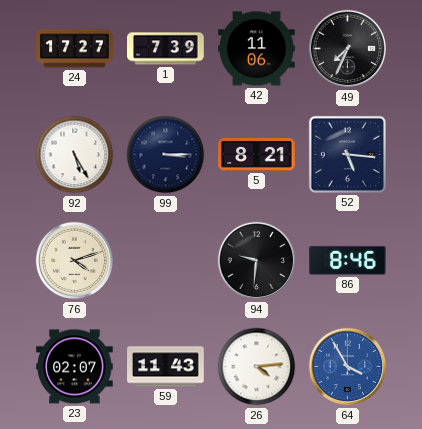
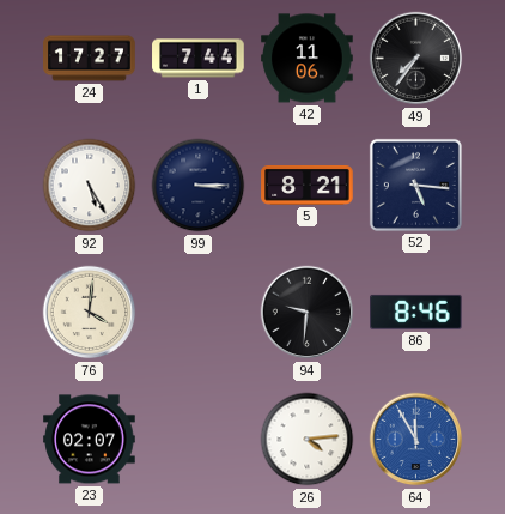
1: 7:39 -> 7:44
49: 7:34 -> 7:36
76: 4:12 -> 4:01
59: 11:43 -> none
64: 3:55 -> 11:55
